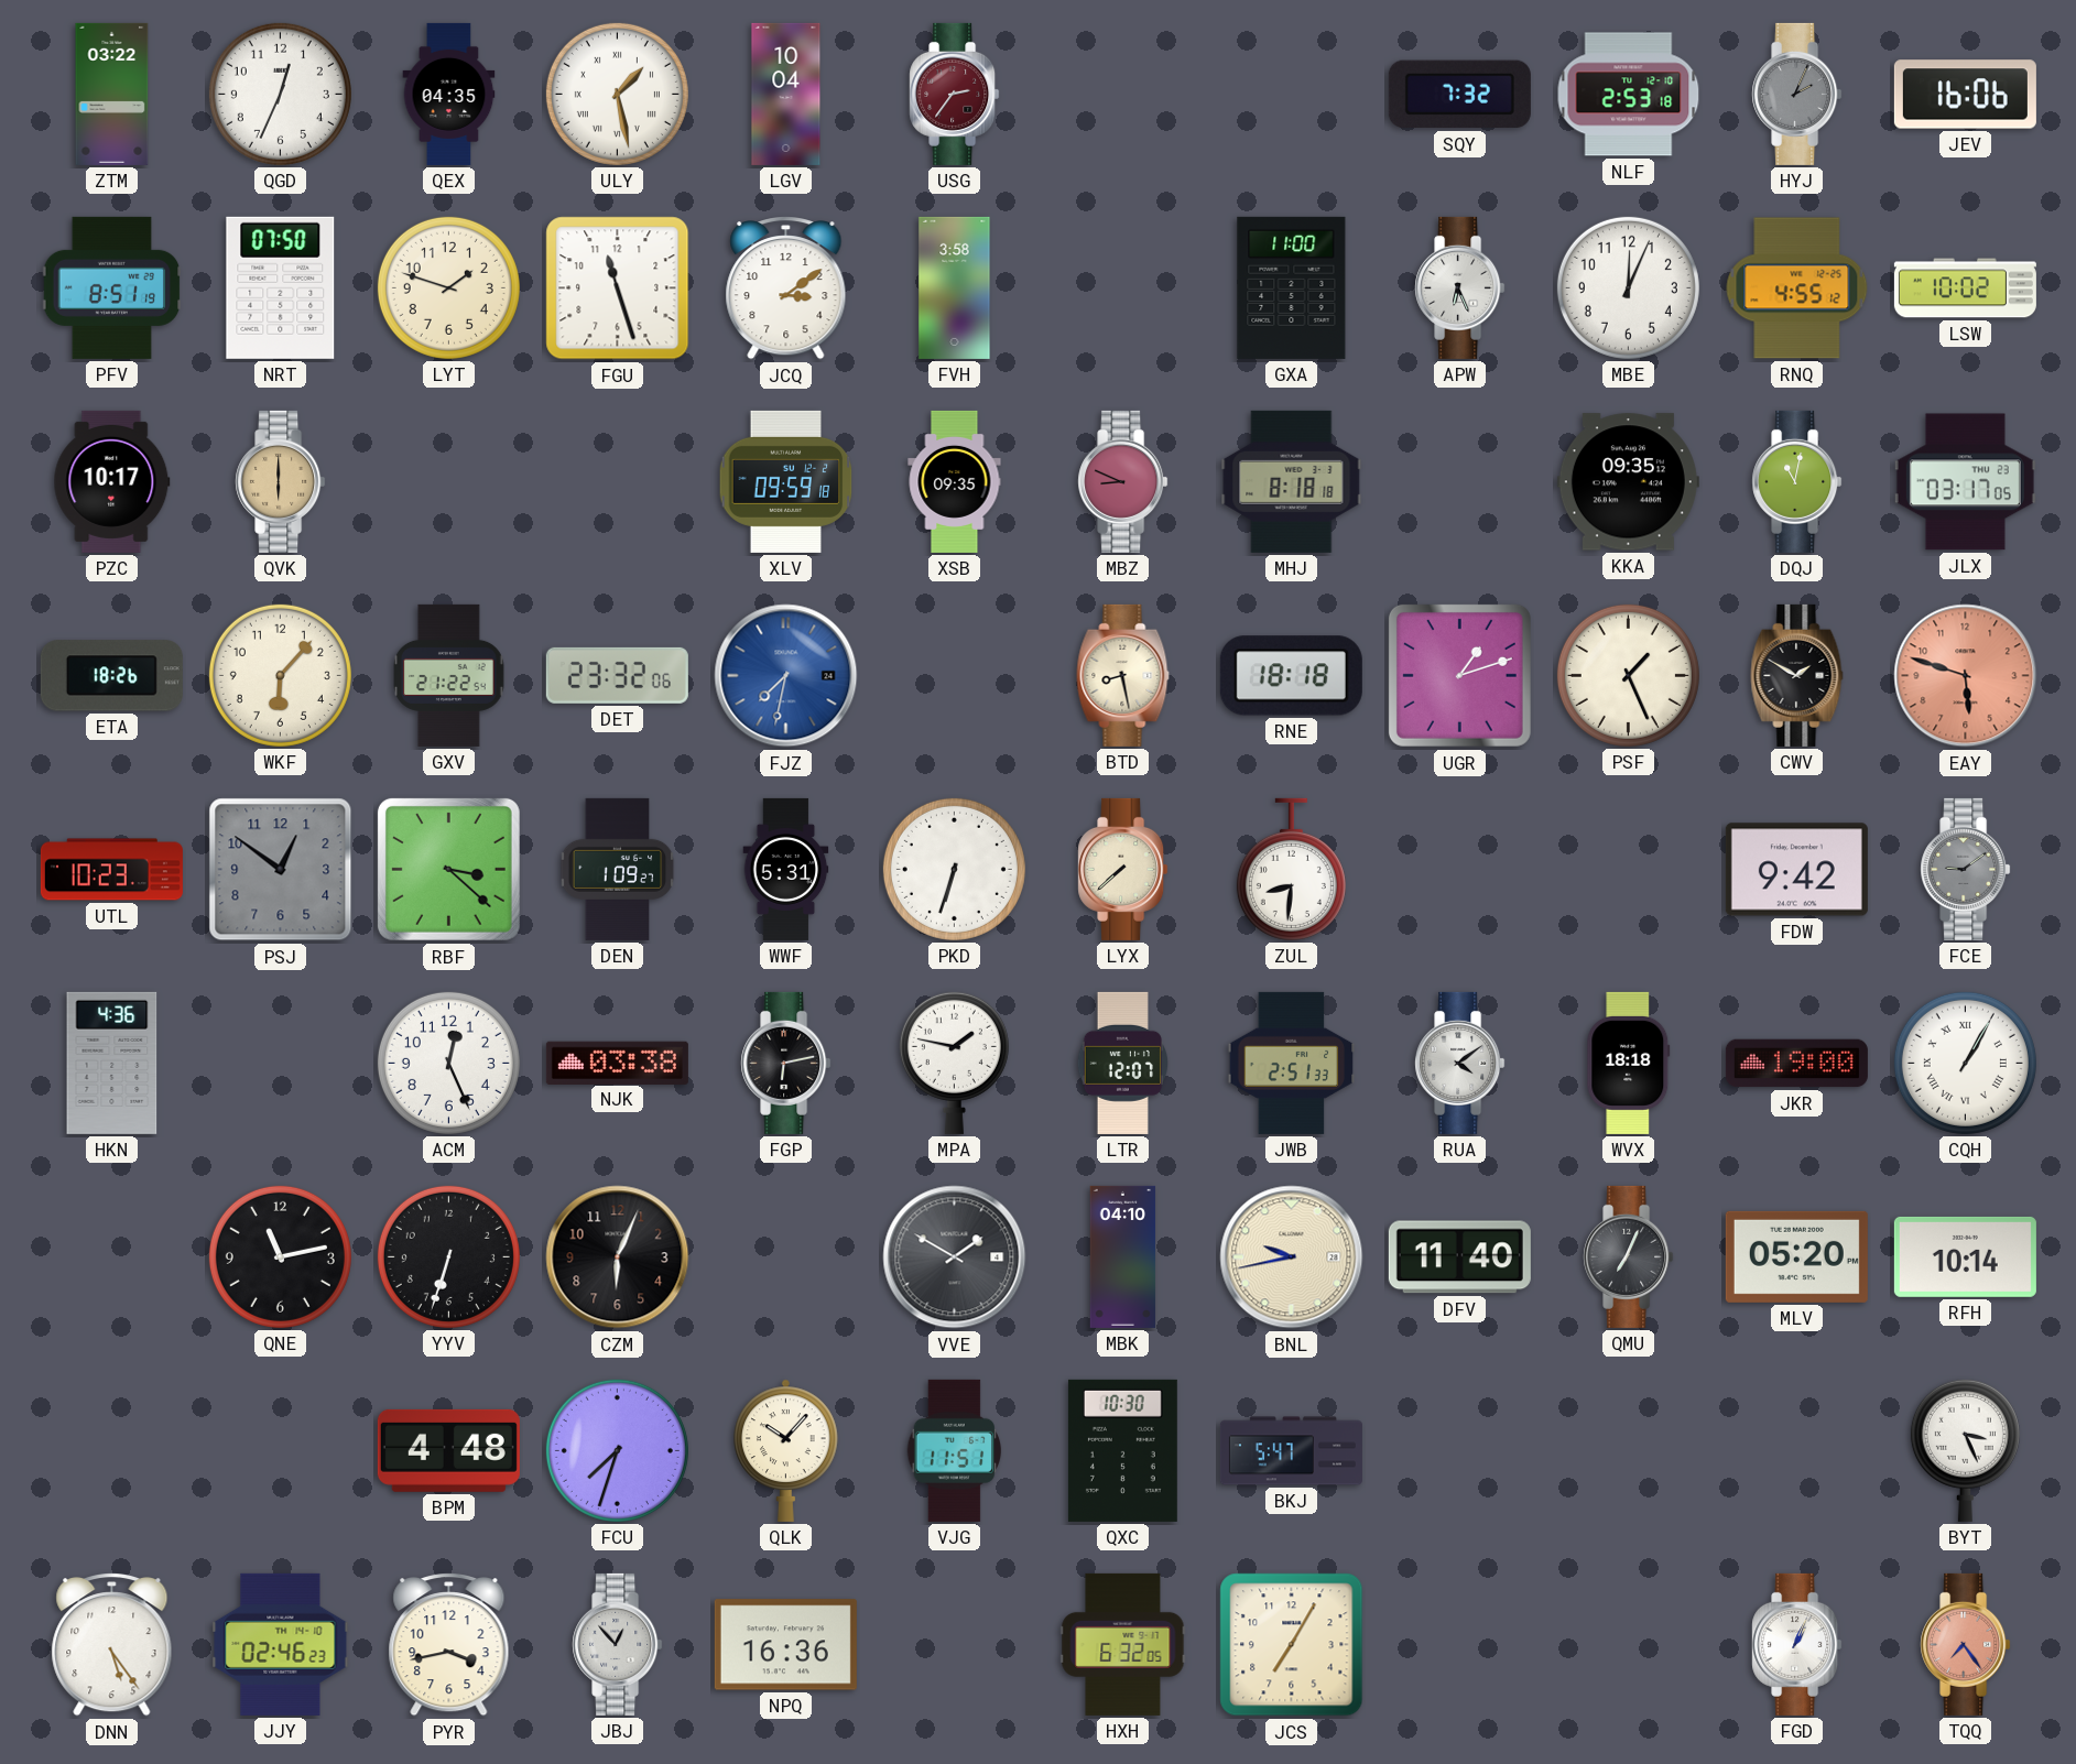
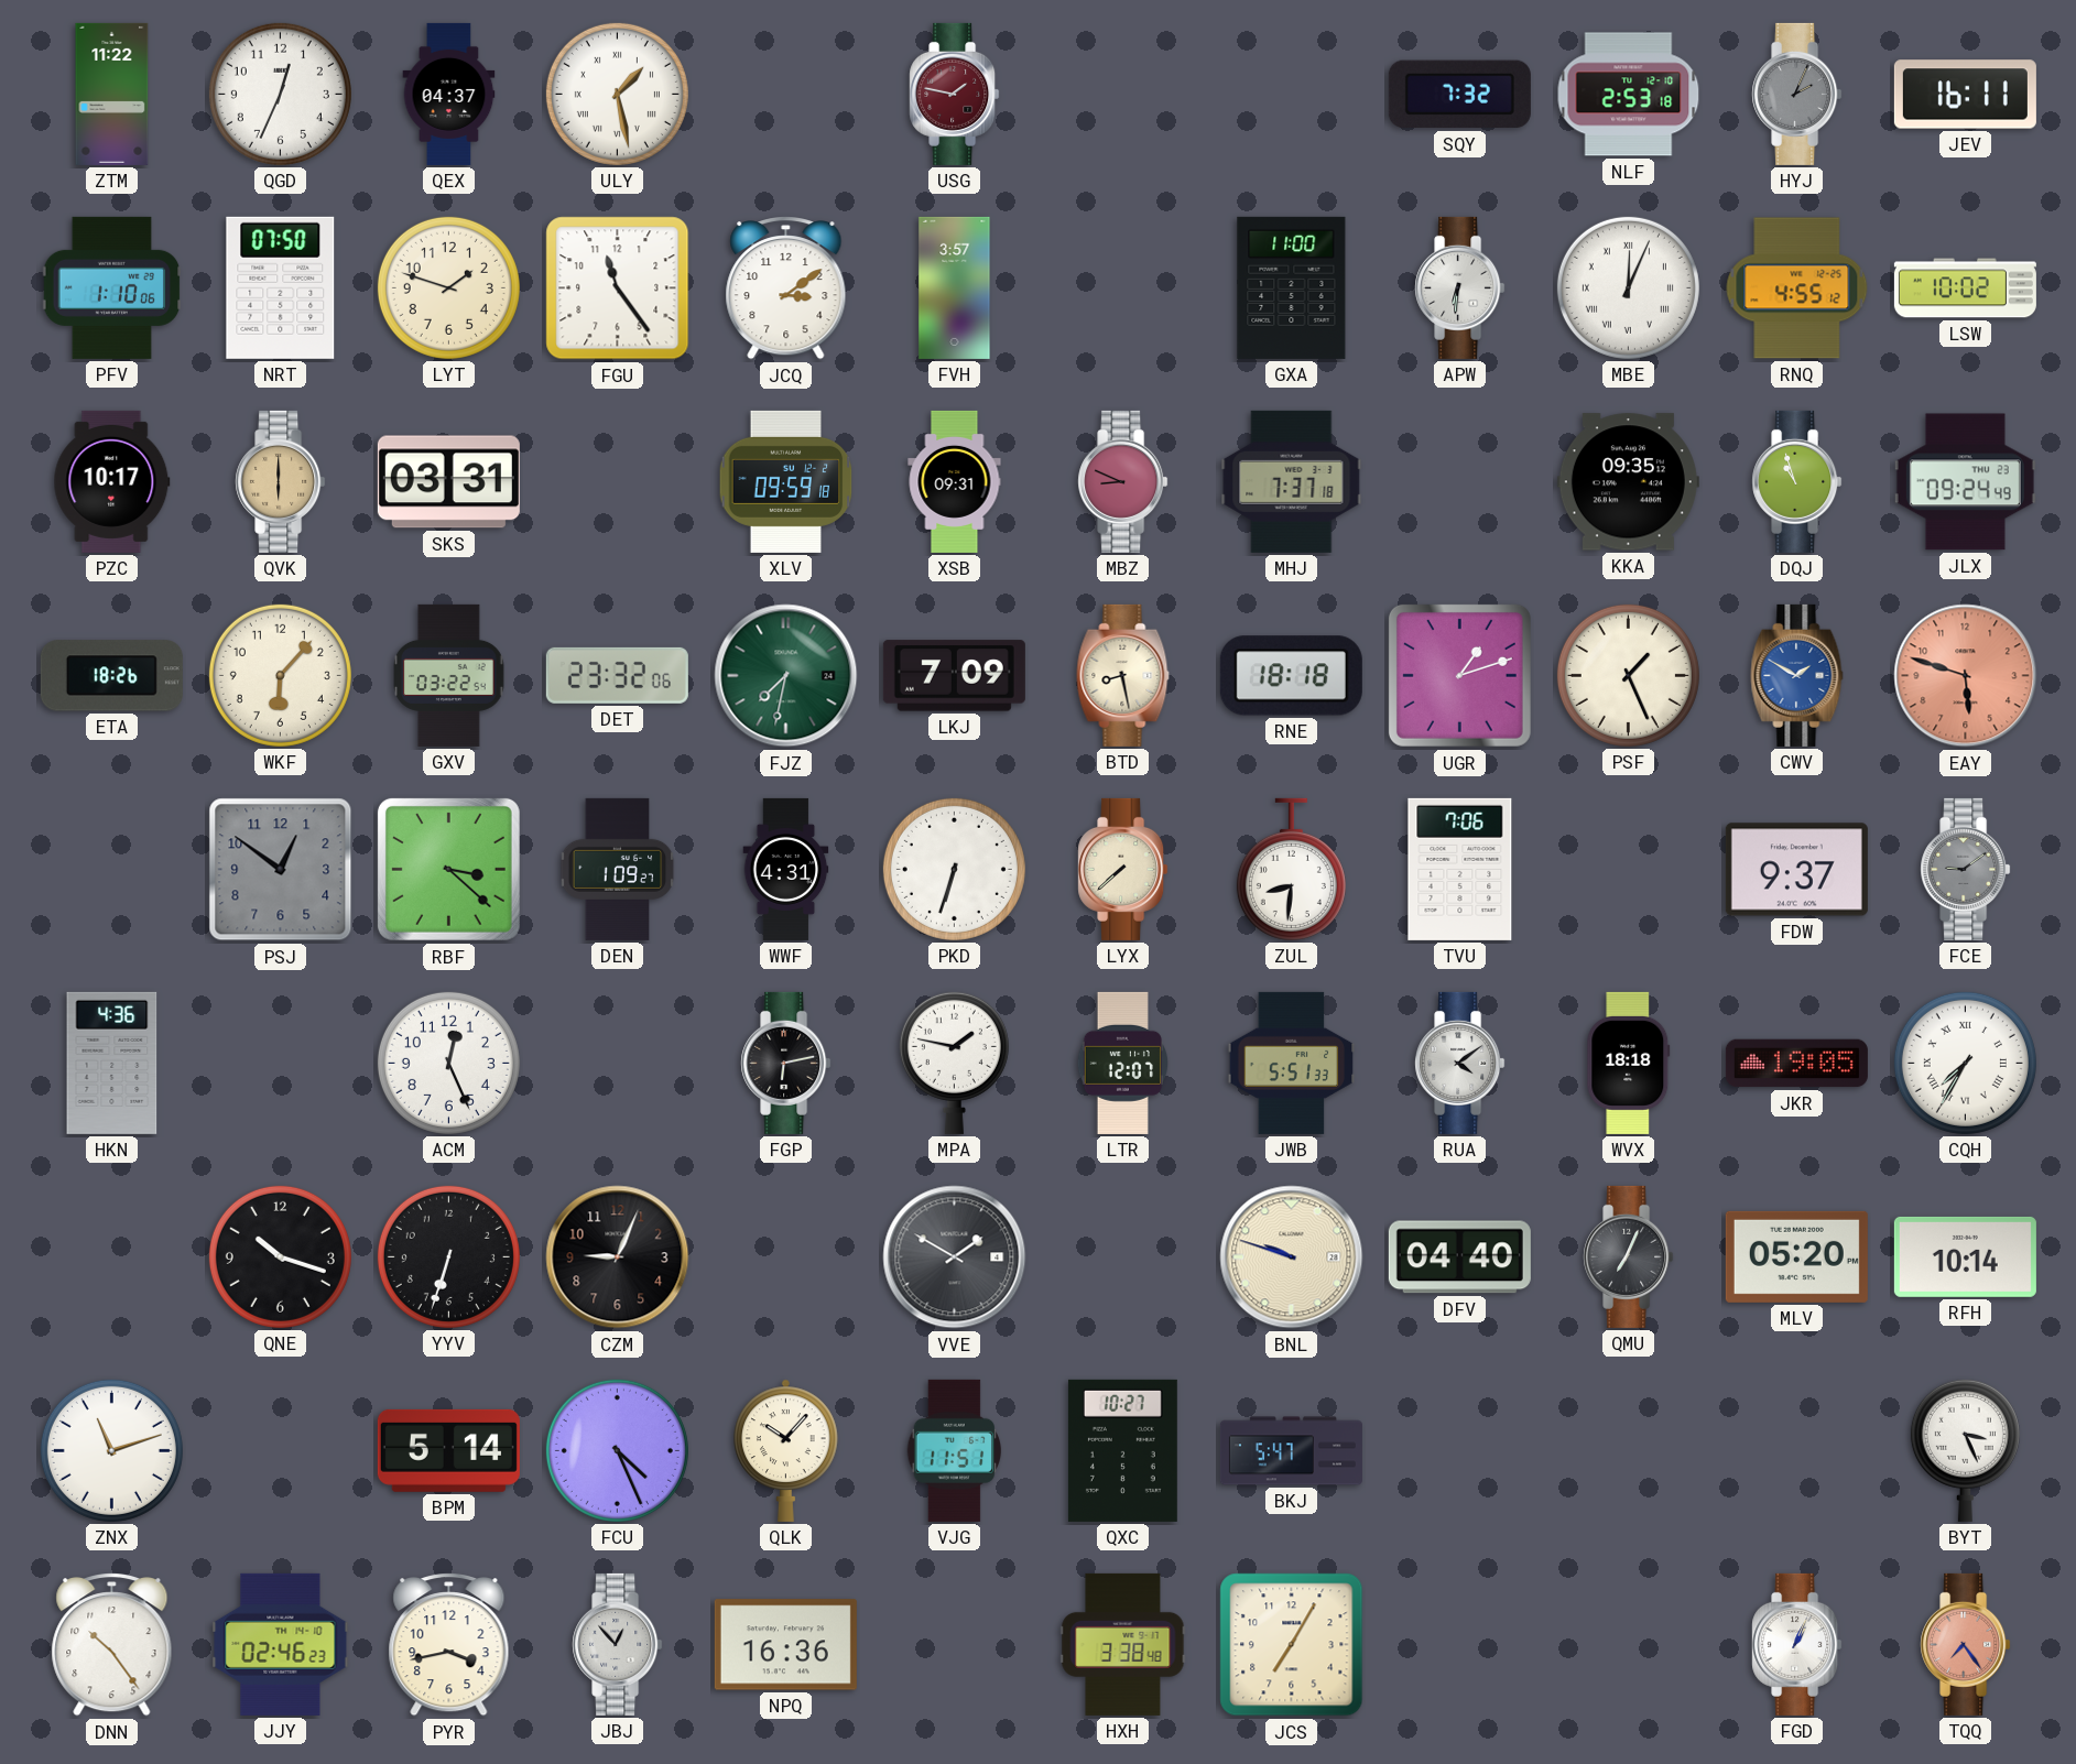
ZTM: 03:22 -> 11:22
QEX: 04:35 -> 04:37
LGV: 10:04 -> none
USG: 2:36 -> 1:47
JEV: 16:06 -> 16:11
PFV: 8:51 -> 1:10
FGU: 11:27 -> 11:24
FVH: 3:58 -> 3:57
APW: 6:26 -> 6:31
MBE numerals: Arabic -> Roman
SKS: none -> 03:31
XSB: 09:35 -> 09:31
MHJ: 8:18 -> 7:37
DQJ: 11:02 -> 10:57
JLX: 03:17 -> 09:24
GXV: 21:22 -> 03:22
FJZ dial: blue -> green
LKJ: none -> 7:09
CWV dial: black -> blue
UTL: 10:23 -> none
WWF: 5:31 -> 4:31
TVU: none -> 7:06
FDW: 9:42 -> 9:37
NJK: 03:38 -> none
JWB: 2:51 -> 5:51
JKR: 19:00 -> 19:05
CQH: 1:05 -> 7:35
QNE: 11:13 -> 10:18
CZM: 6:04 -> 9:04
MBK: 04:10 -> none
BNL: 9:43 -> 9:48
DFV: 11:40 -> 04:40
ZNX: none -> 11:12
BPM: 4:48 -> 5:14
FCU: 7:33 -> 4:26
QXC: 10:30 -> 10:27
DNN: 5:24 -> 10:24
HXH: 6:32 -> 3:38
